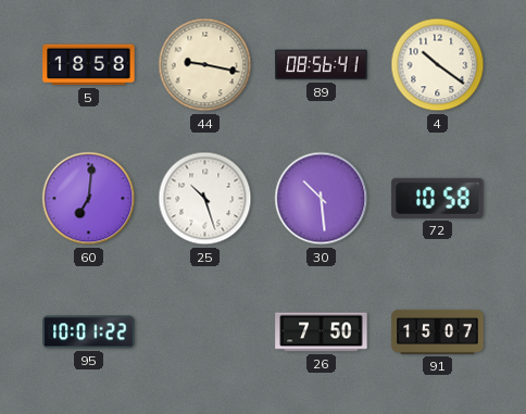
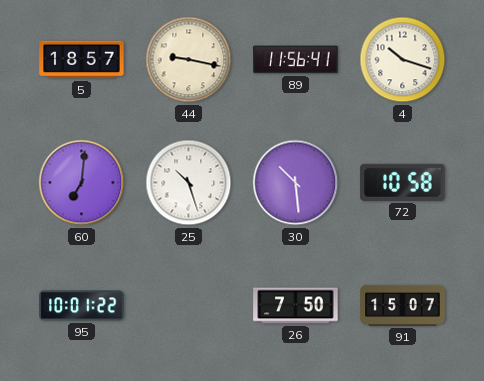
5: 18:58 -> 18:57
89: 08:56 -> 11:56
4: 10:21 -> 10:18
